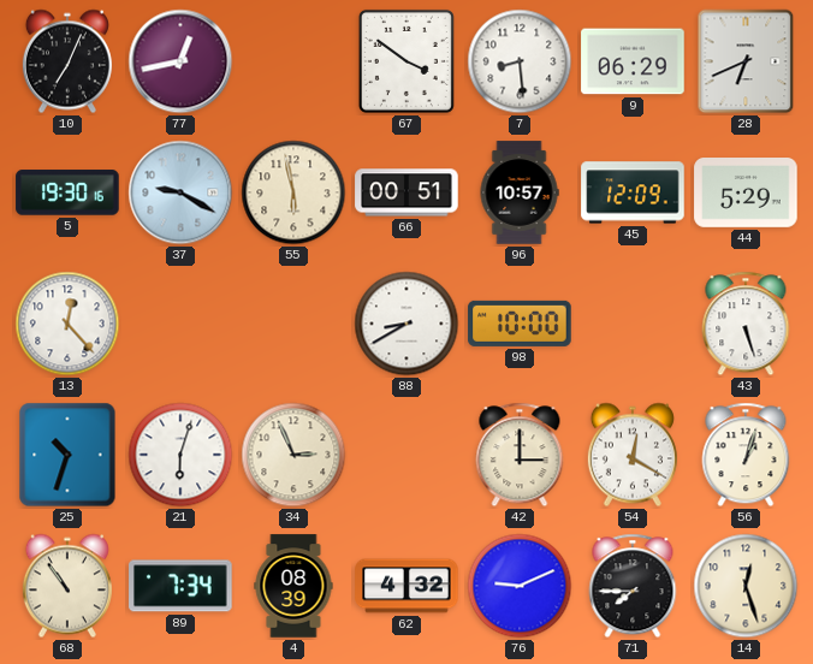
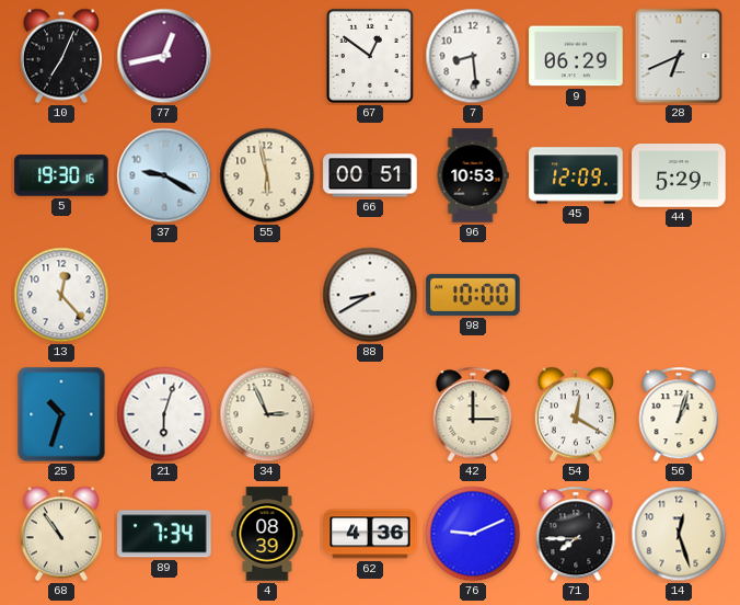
67: 3:51 -> 12:51
96: 10:57 -> 10:53
43: 5:27 -> none
62: 4:32 -> 4:36
